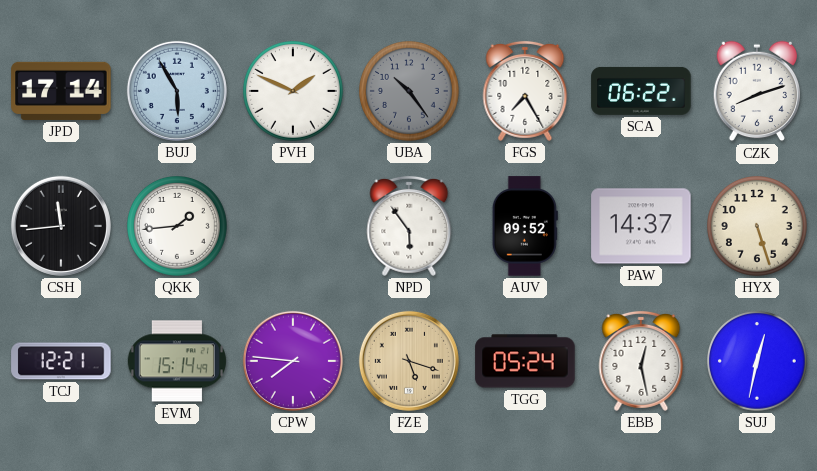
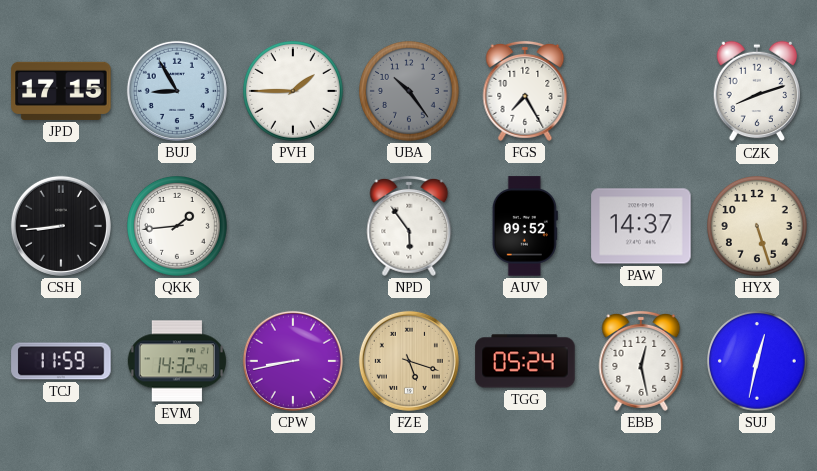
JPD: 17:14 -> 17:15
BUJ: 5:55 -> 8:55
PVH: 1:49 -> 1:45
SCA: 06:22 -> none
CSH: 11:44 -> 8:44
TCJ: 12:21 -> 11:59
EVM: 15:14 -> 14:32
CPW: 7:46 -> 8:43
